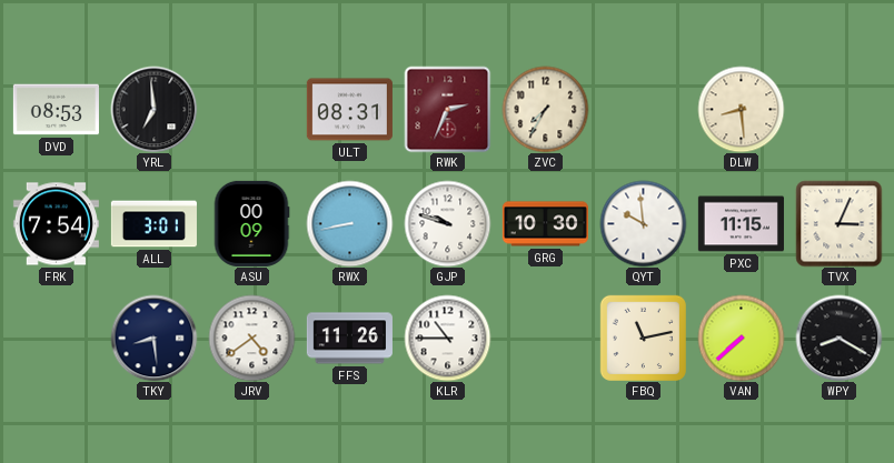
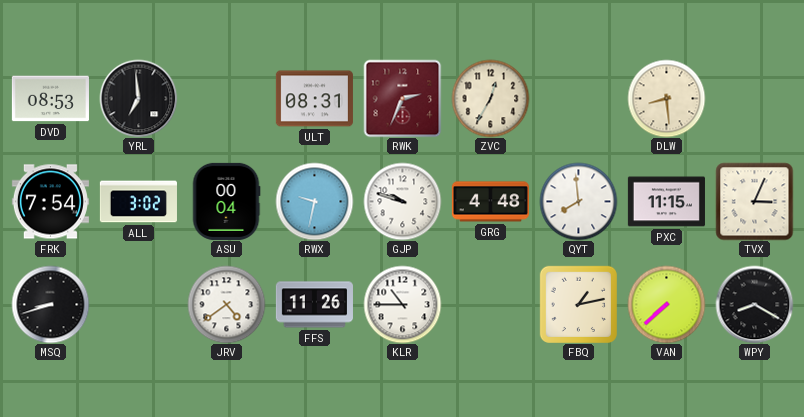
ZVC: 7:35 -> 12:35
ALL: 3:01 -> 3:02
ASU: 00:09 -> 00:04
RWX: 8:43 -> 9:32
GRG: 10:30 -> 4:48
QYT: 9:59 -> 7:59
MSQ: none -> 8:42
TKY: 8:29 -> none
FBQ: 11:13 -> 1:13
